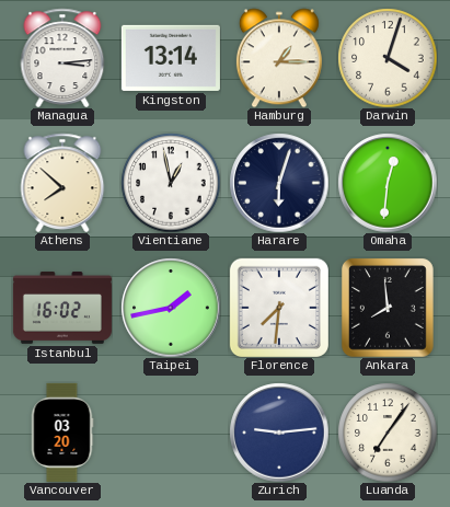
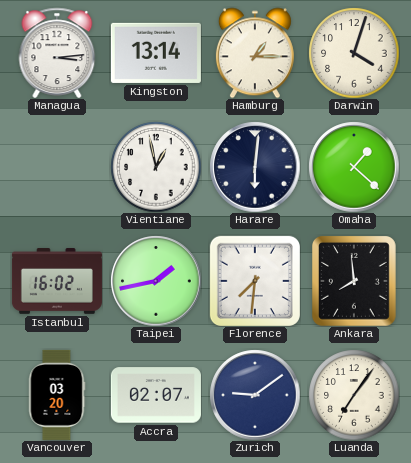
Athens: 7:52 -> none
Harare: 6:03 -> 6:01
Omaha: 12:31 -> 1:22
Accra: none -> 02:07
Zurich: 9:14 -> 9:09
